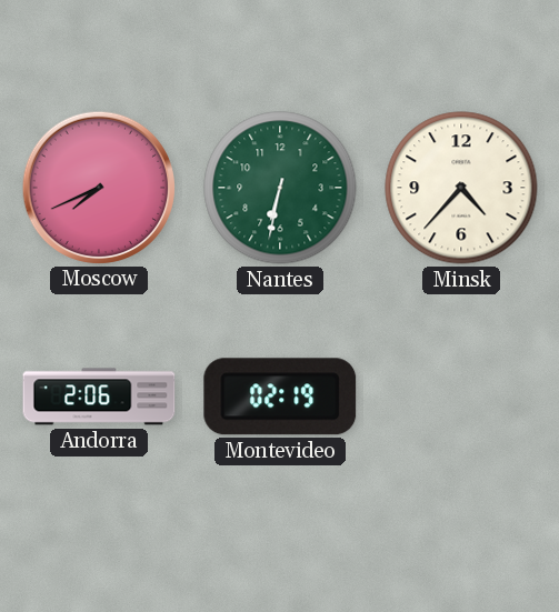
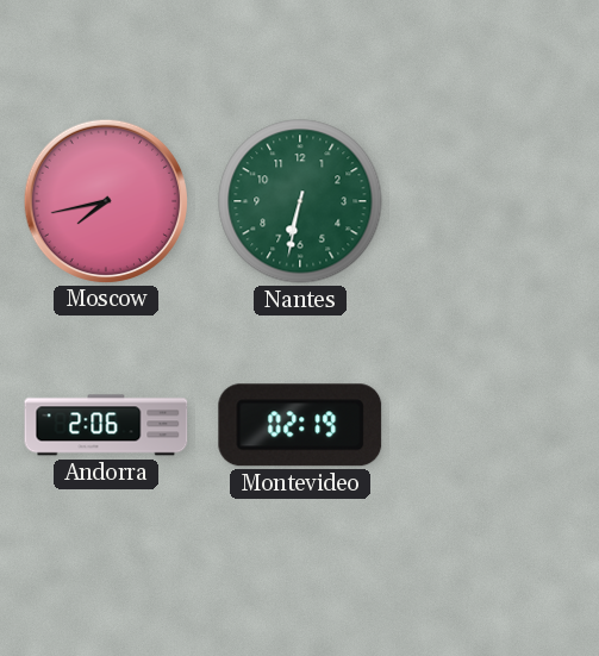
Moscow: 7:41 -> 7:43
Minsk: 4:37 -> none
